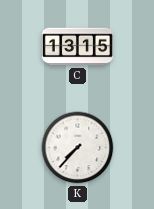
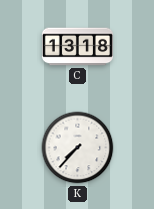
C: 13:15 -> 13:18
